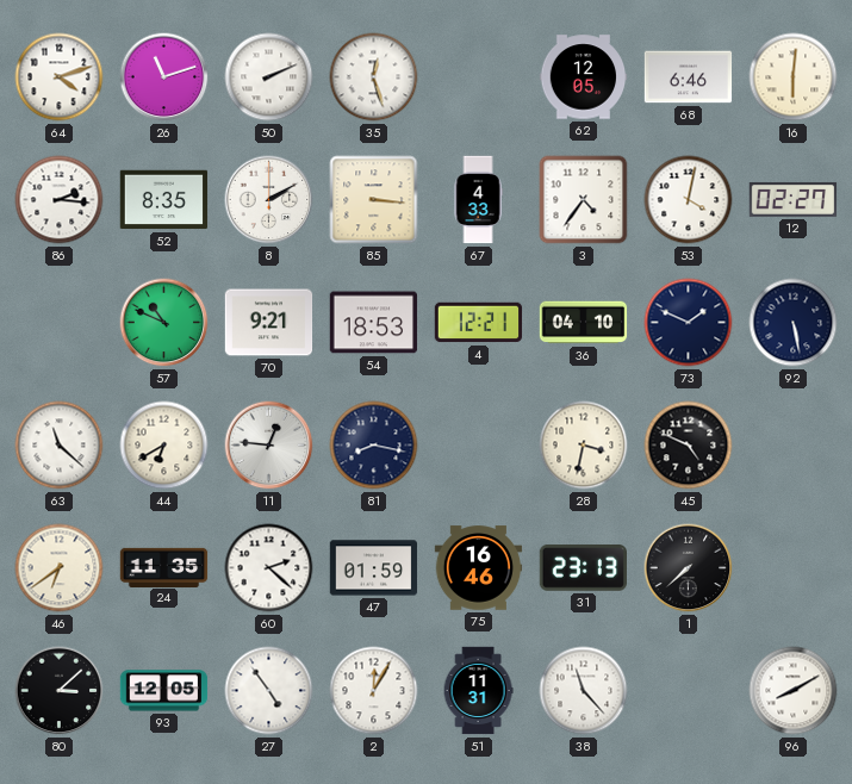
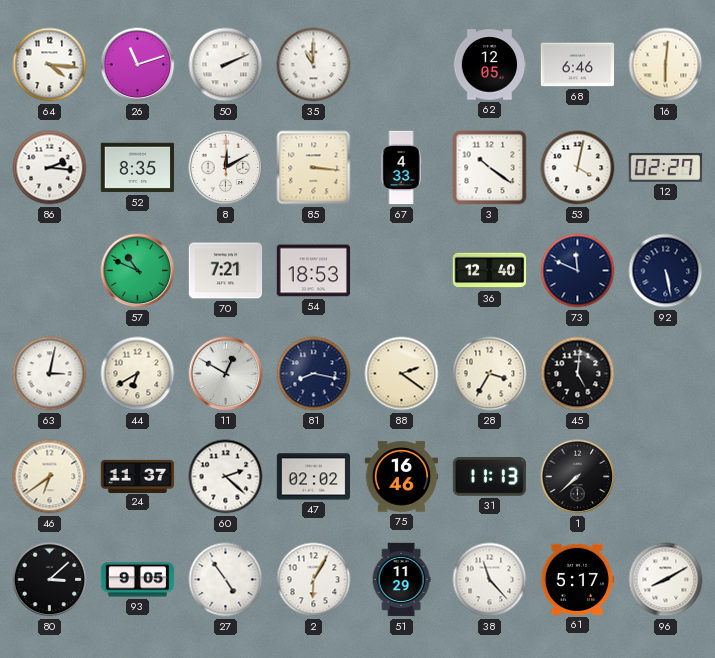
64: 4:12 -> 4:16
35: 12:27 -> 11:00
8: 2:10 -> 12:10
3: 4:36 -> 10:21
70: 9:21 -> 7:21
4: 12:21 -> none
36: 04:10 -> 12:40
73: 1:49 -> 11:49
63: 11:22 -> 3:02
11: 12:46 -> 12:50
88: none -> 2:21
28: 3:32 -> 3:35
45: 4:49 -> 5:01
24: 11:35 -> 11:37
47: 01:59 -> 02:02
31: 23:13 -> 11:13
93: 12:05 -> 9:05
2: 12:05 -> 6:05
51: 11:31 -> 11:29
61: none -> 5:17
